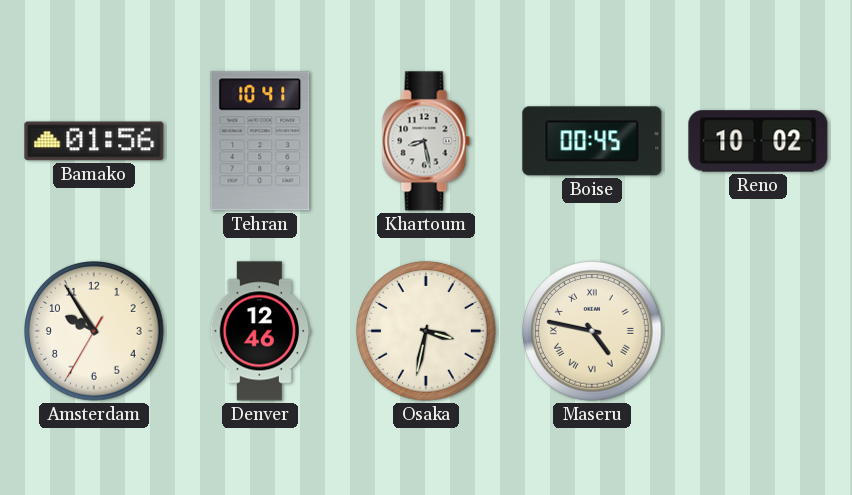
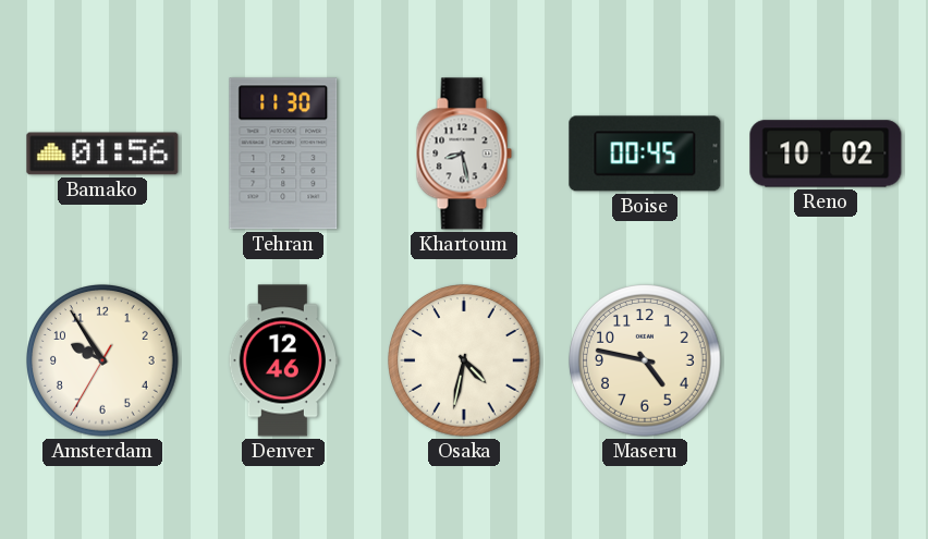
Tehran: 10:41 -> 11:30
Osaka: 3:32 -> 4:32
Maseru numerals: Roman -> Arabic
